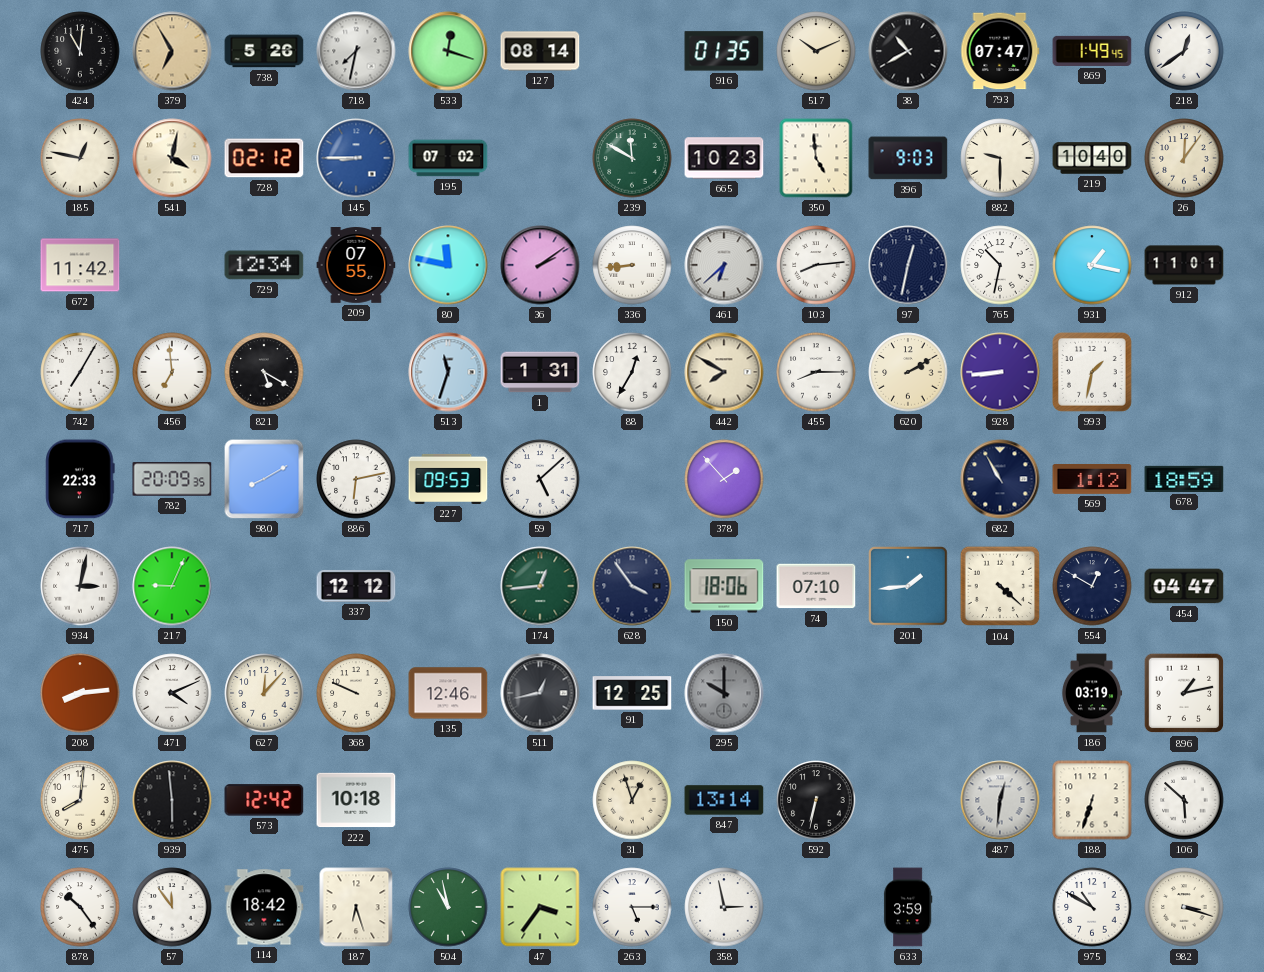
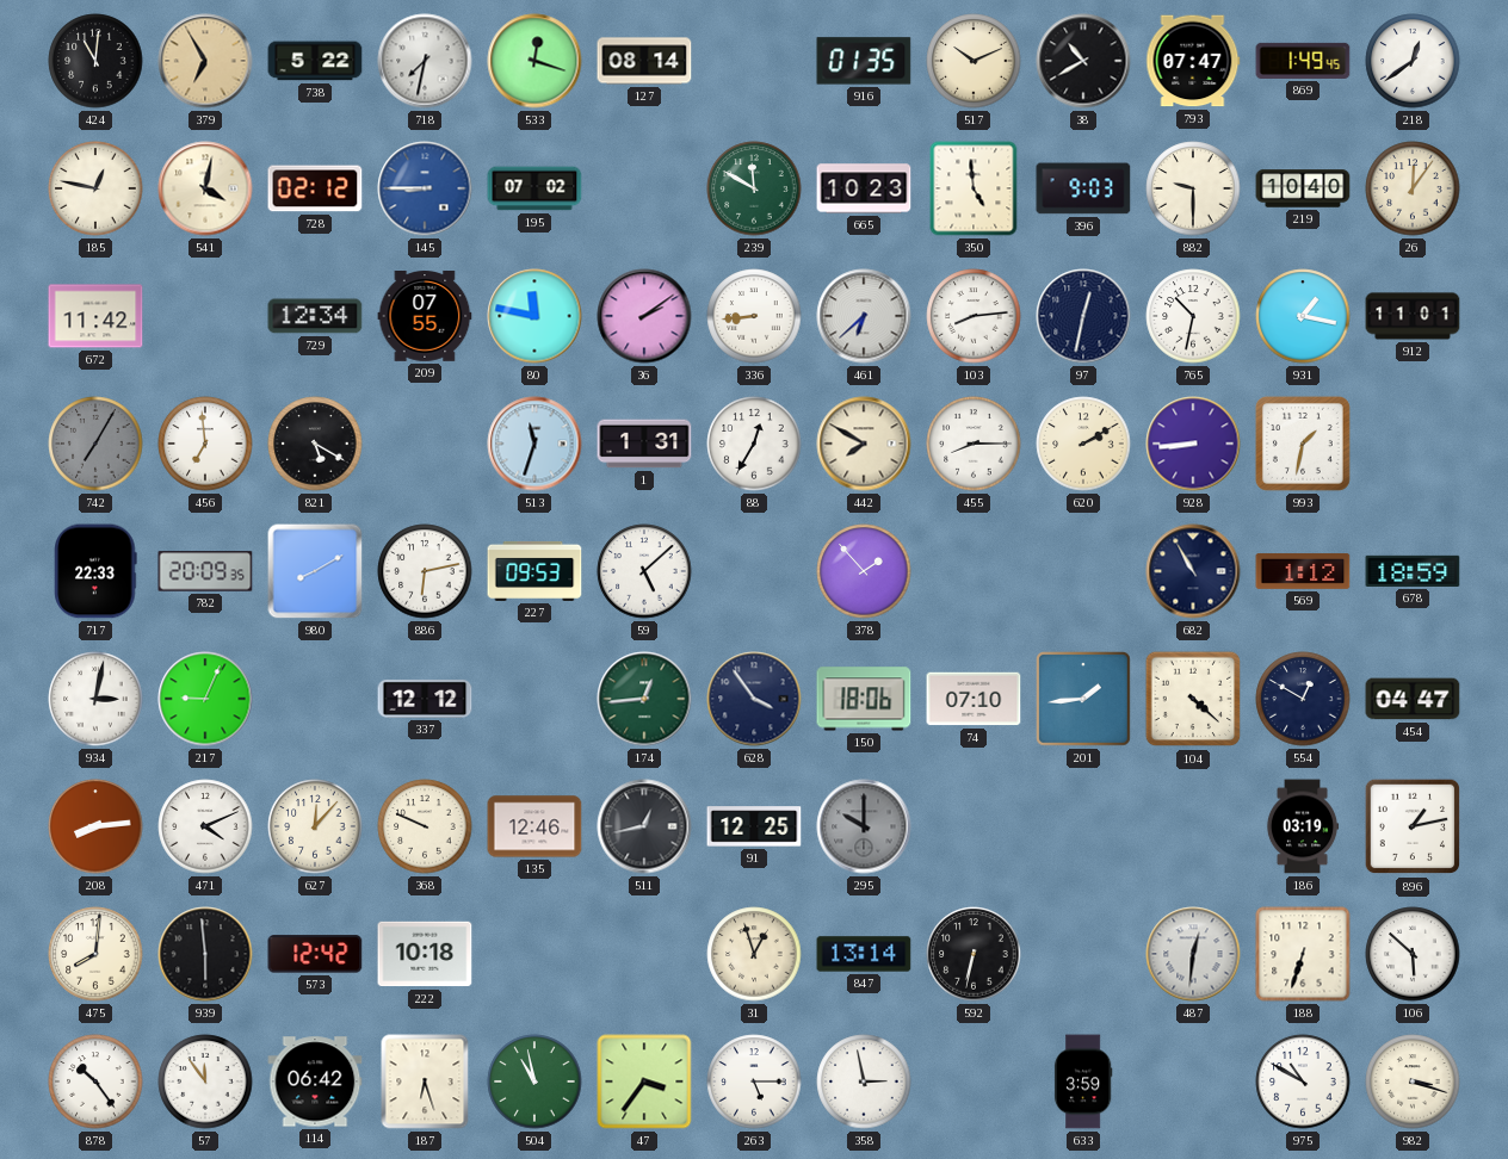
738: 5:26 -> 5:22
742 dial: white -> grey
114: 18:42 -> 06:42
